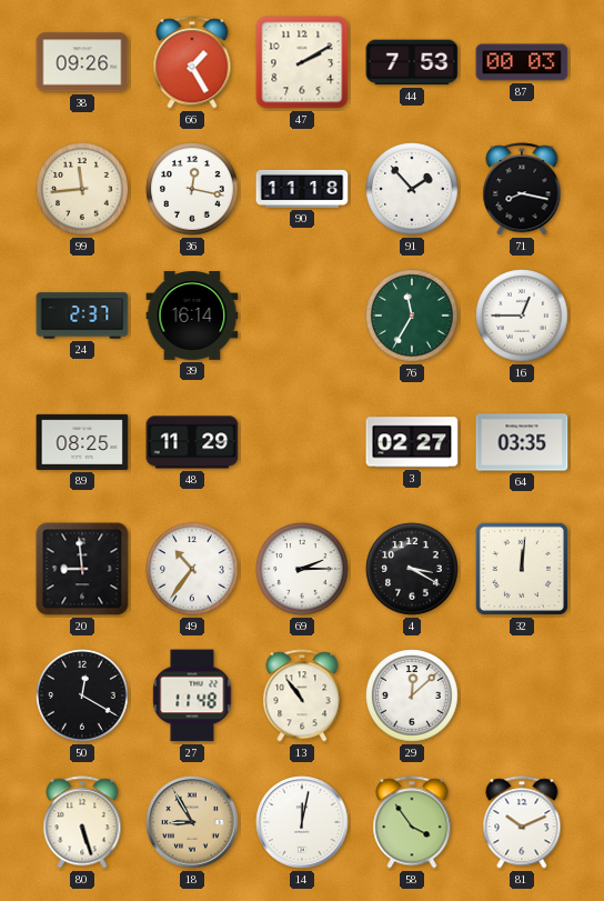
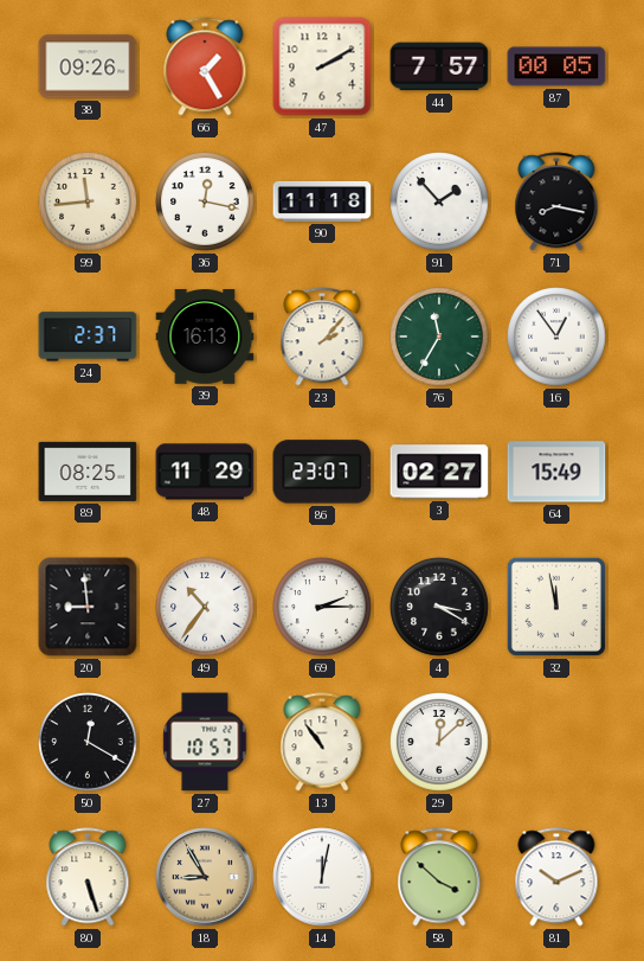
44: 7:53 -> 7:57
87: 00:03 -> 00:05
39: 16:14 -> 16:13
23: none -> 2:07
16: 12:45 -> 12:54
86: none -> 23:07
64: 03:35 -> 15:49
32: 12:01 -> 11:58
27: 11:48 -> 10:57
58: 3:54 -> 3:52
